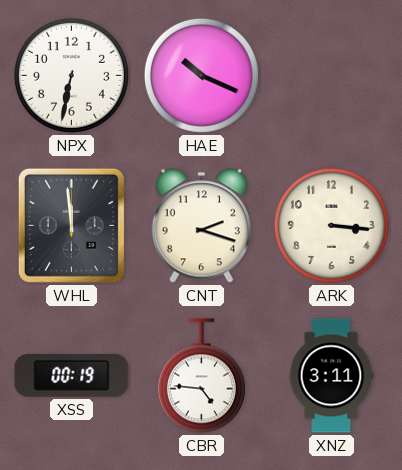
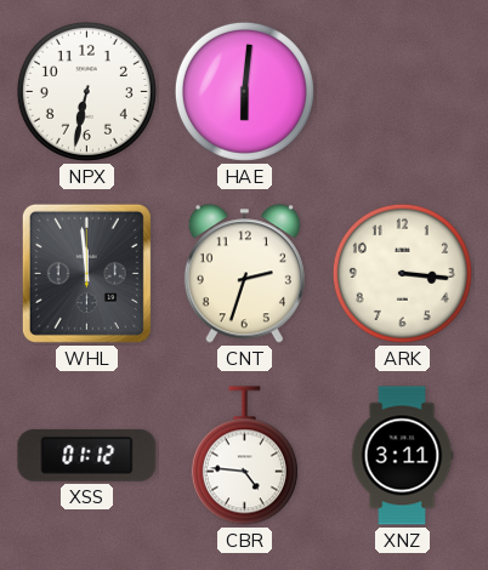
HAE: 10:19 -> 6:01
CNT: 2:18 -> 2:33
XSS: 00:19 -> 01:12
